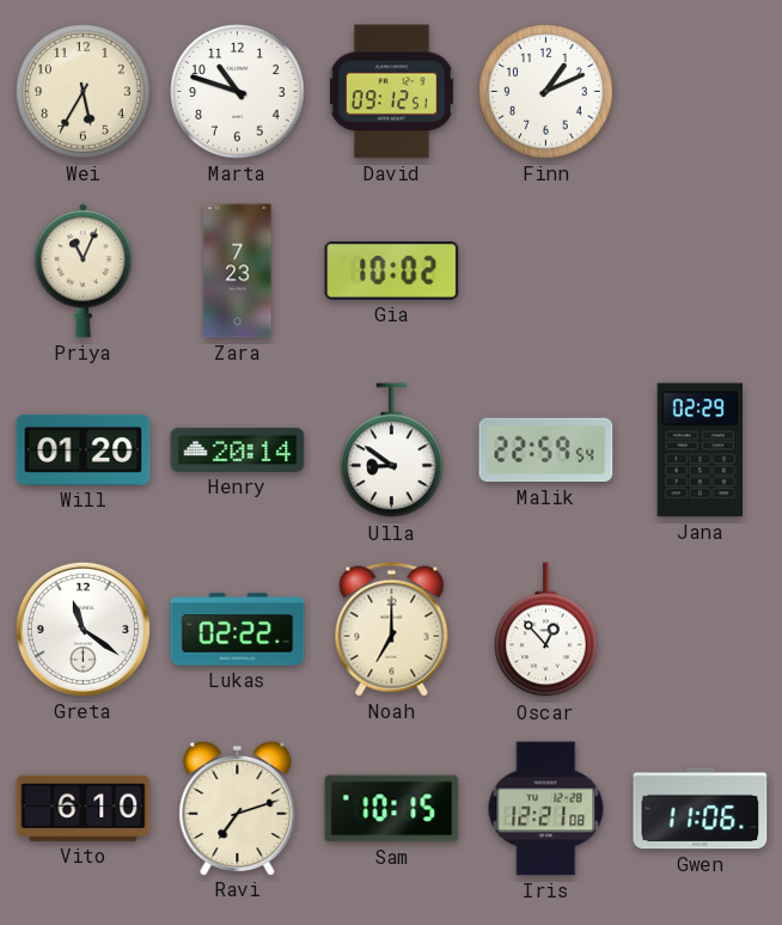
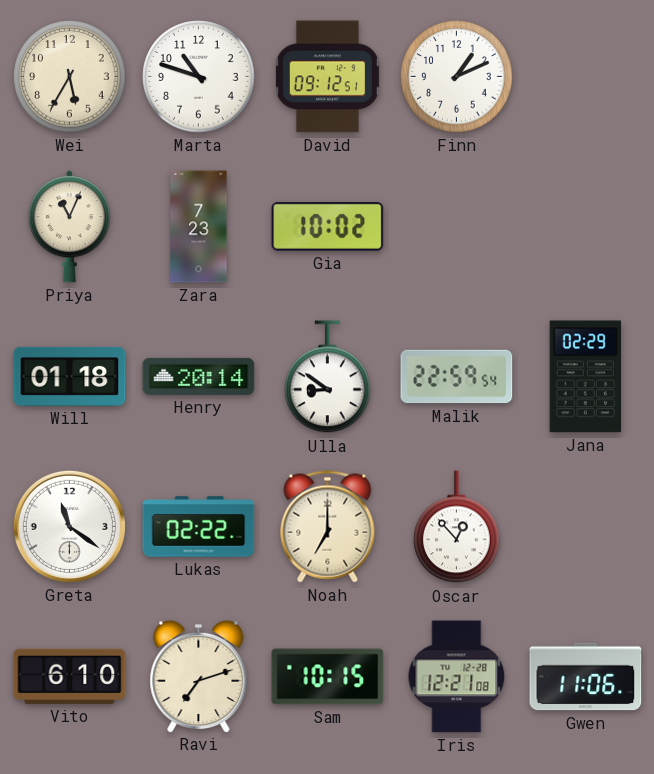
Will: 01:20 -> 01:18
